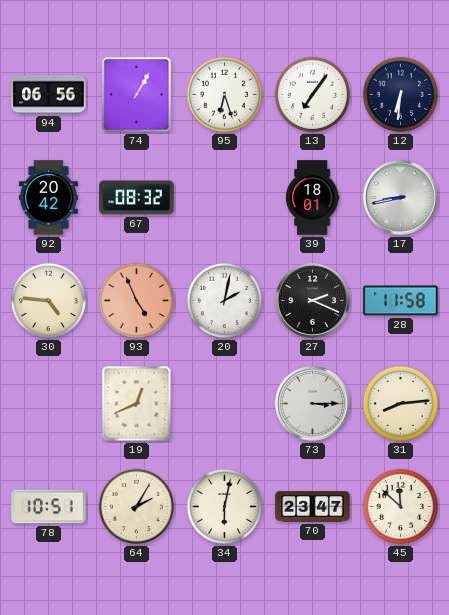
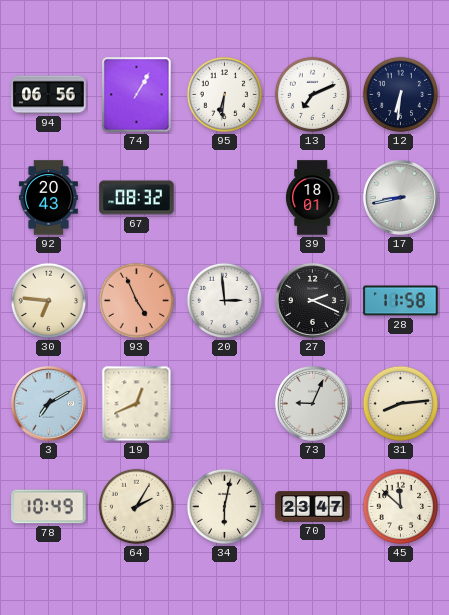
95: 6:27 -> 6:31
13: 7:06 -> 7:11
92: 20:42 -> 20:43
30: 4:46 -> 6:46
20: 2:02 -> 2:59
3: none -> 7:10
73: 3:15 -> 9:04
78: 10:51 -> 10:49
